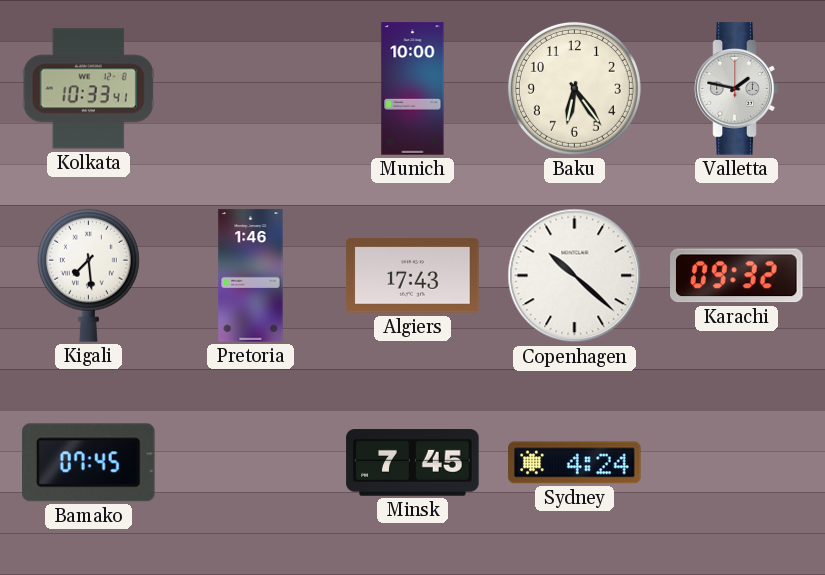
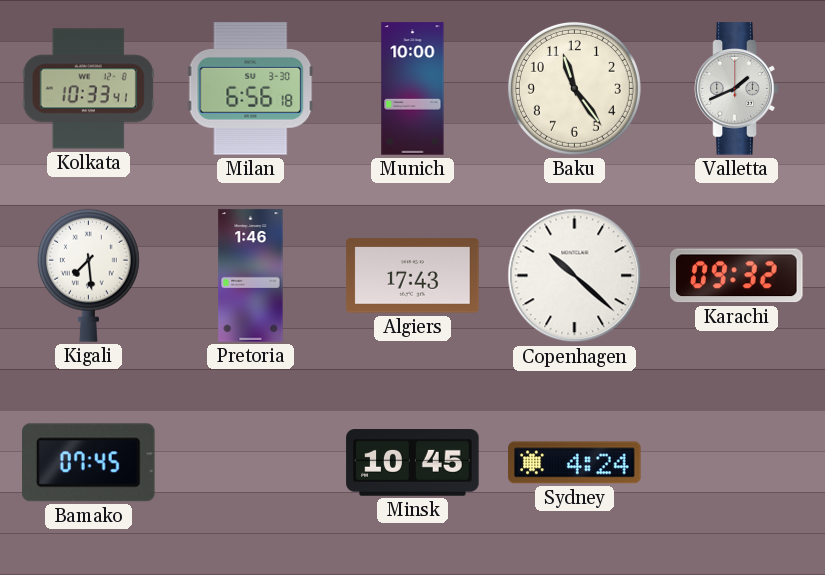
Milan: none -> 6:56
Baku: 6:24 -> 11:24
Valletta: 1:47 -> 1:41
Minsk: 7:45 -> 10:45
